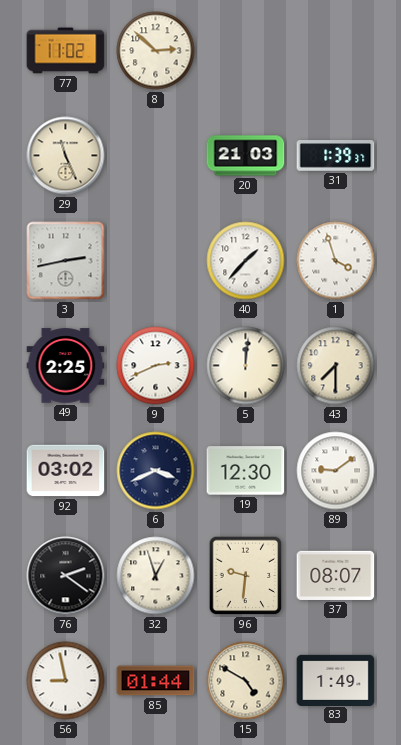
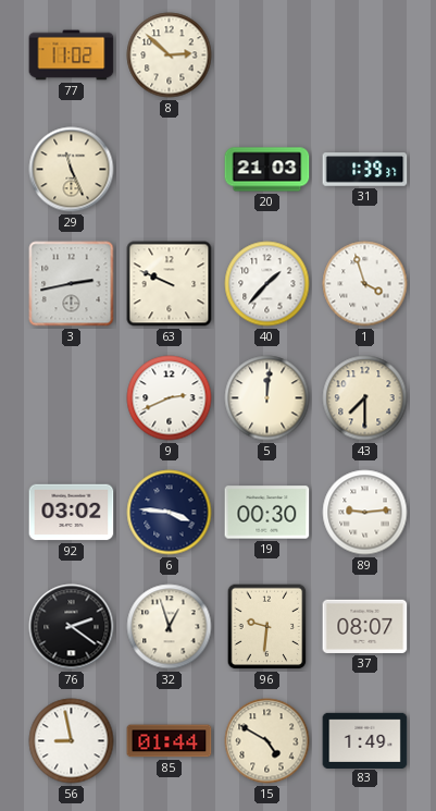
63: none -> 9:49
49: 2:25 -> none
6: 3:41 -> 3:46
19: 12:30 -> 00:30
89: 9:09 -> 9:14
